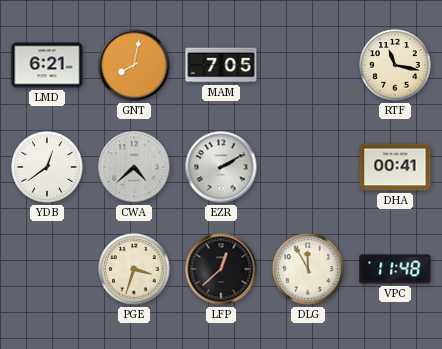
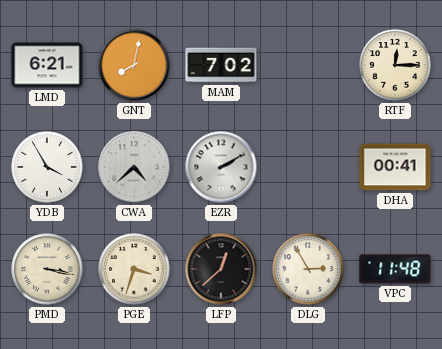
MAM: 7:05 -> 7:02
RTF: 11:17 -> 12:15
YDB: 12:39 -> 3:55
PMD: none -> 3:17
DLG: 11:55 -> 2:55
